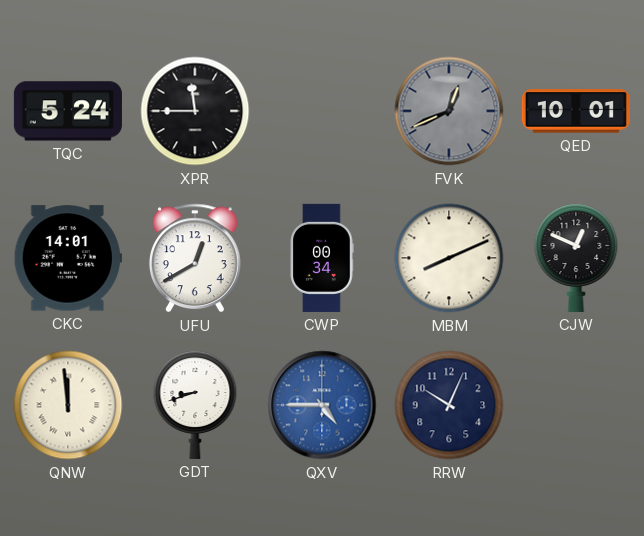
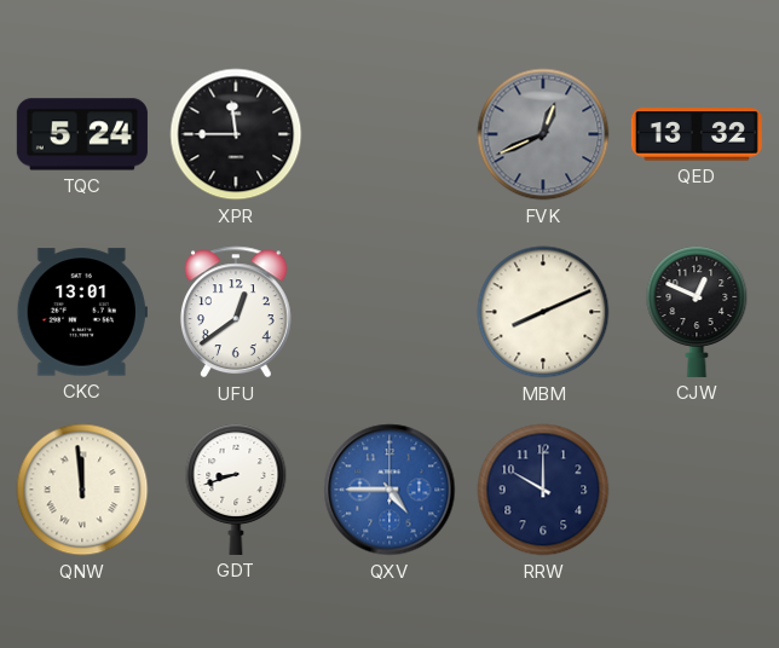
QED: 10:01 -> 13:32
CKC: 14:01 -> 13:01
UFU: 12:40 -> 12:39
CWP: 00:34 -> none
RRW: 10:04 -> 10:00
